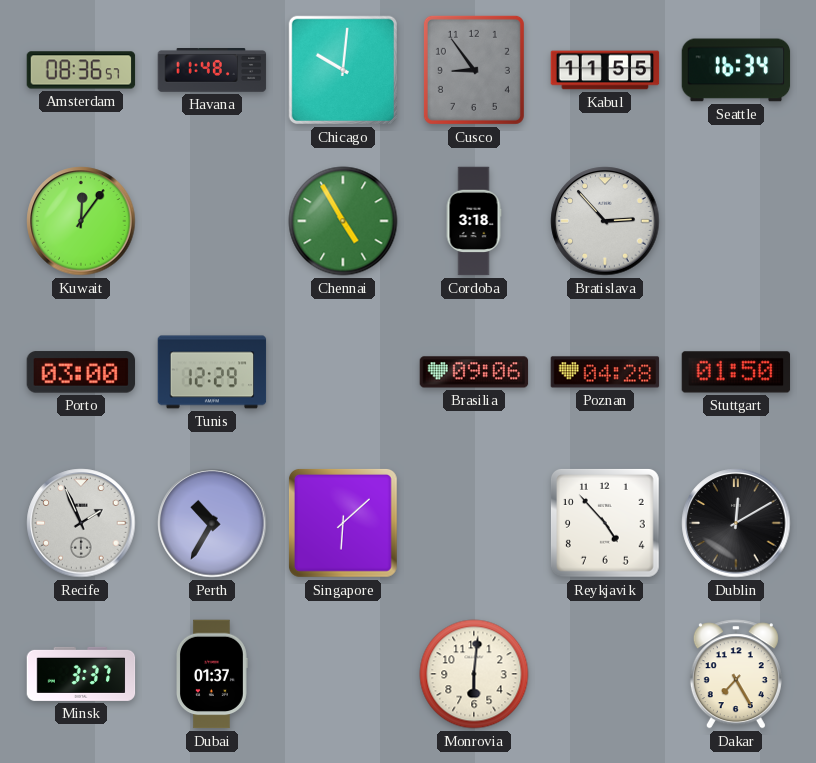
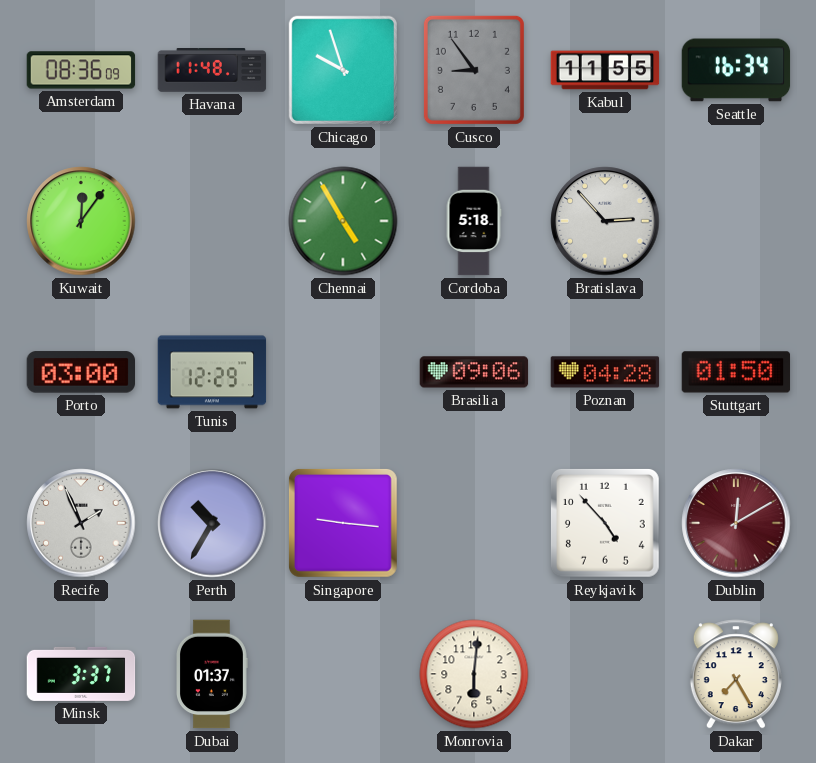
Amsterdam: 08:36:57 -> 08:36:09
Chicago: 10:01 -> 9:57
Cordoba: 3:18 -> 5:18
Singapore: 6:08 -> 9:16
Dublin dial: black -> burgundy
